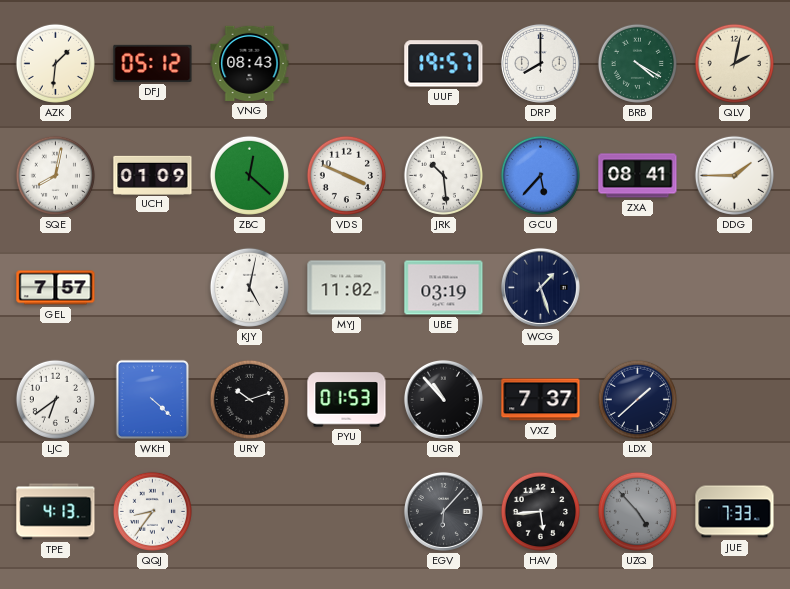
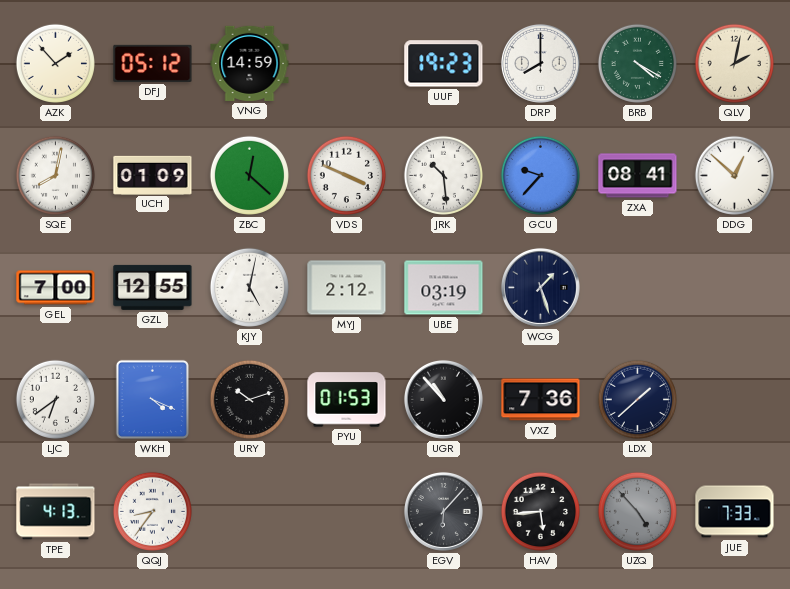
AZK: 1:31 -> 1:53
VNG: 08:43 -> 14:59
UUF: 19:57 -> 19:23
GCU: 5:37 -> 9:37
DDG: 1:45 -> 12:52
GEL: 7:57 -> 7:00
GZL: none -> 12:55
MYJ: 11:02 -> 2:12
WKH: 4:22 -> 4:19
VXZ: 7:37 -> 7:36
